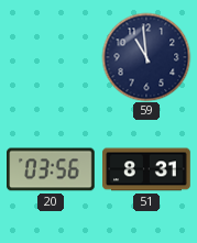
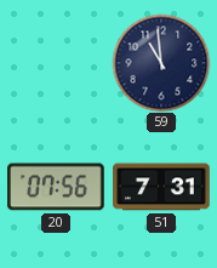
20: 03:56 -> 07:56
51: 8:31 -> 7:31
